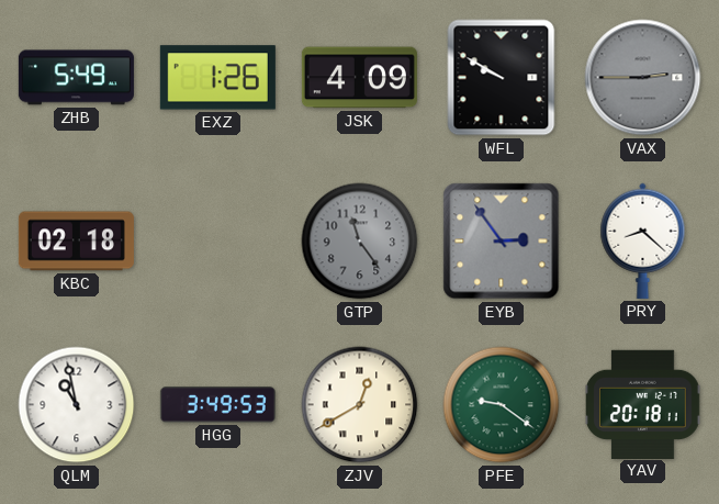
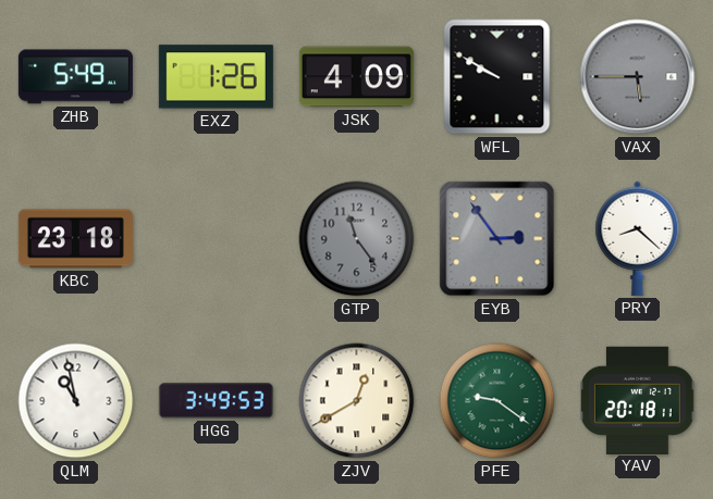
VAX: 2:45 -> 5:45
KBC: 02:18 -> 23:18
